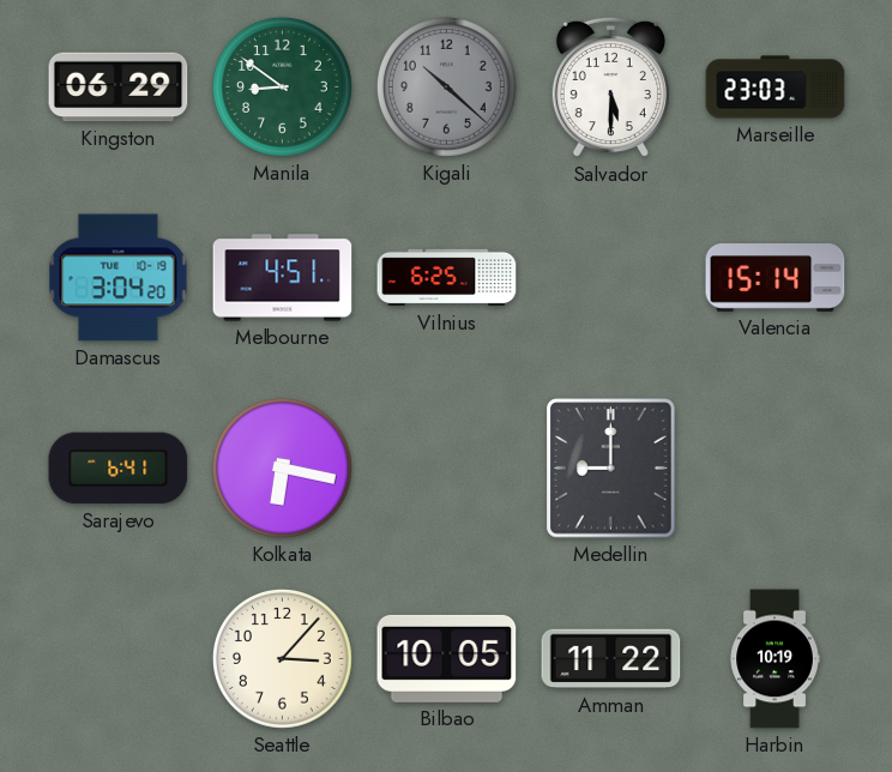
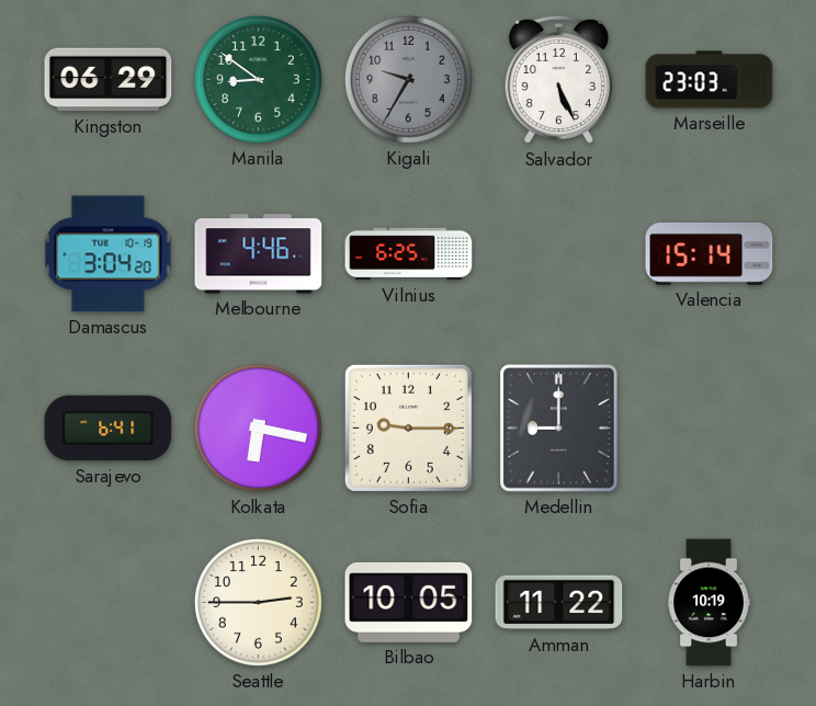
Kigali: 10:22 -> 9:35
Salvador: 5:30 -> 5:26
Melbourne: 4:51 -> 4:46
Sofia: none -> 9:15
Seattle: 3:07 -> 2:45
